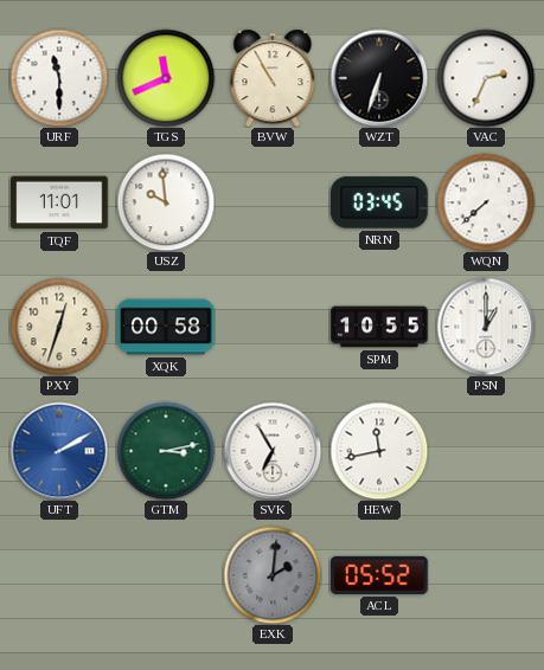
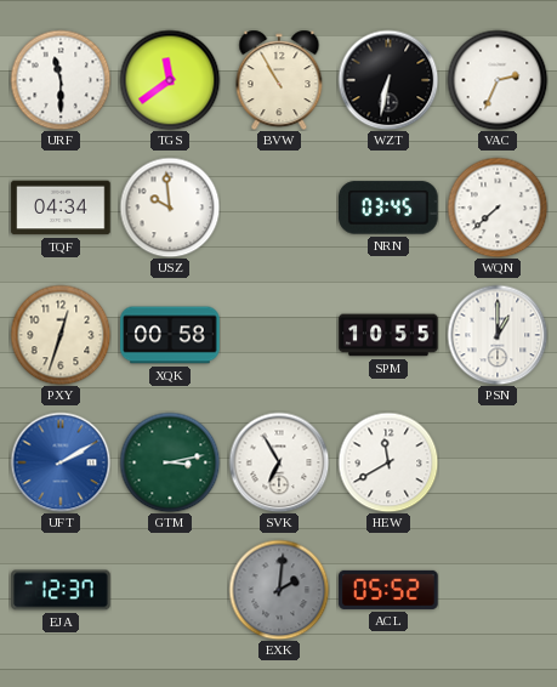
TGS: 11:41 -> 11:39
WZT: 6:33 -> 6:32
TQF: 11:01 -> 04:34
HEW: 11:43 -> 11:40
EJA: none -> 12:37
